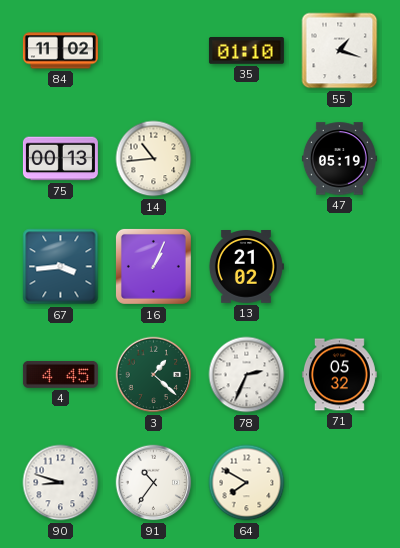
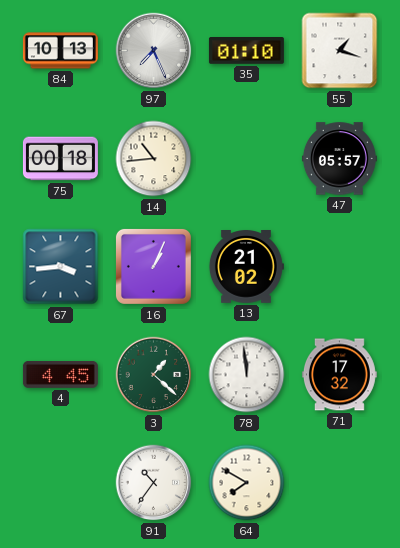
84: 11:02 -> 10:13
97: none -> 7:26
75: 00:13 -> 00:18
47: 05:19 -> 05:57
78: 2:34 -> 11:59
71: 05:32 -> 17:32
90: 8:48 -> none
